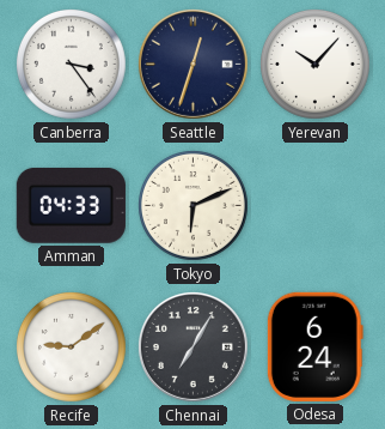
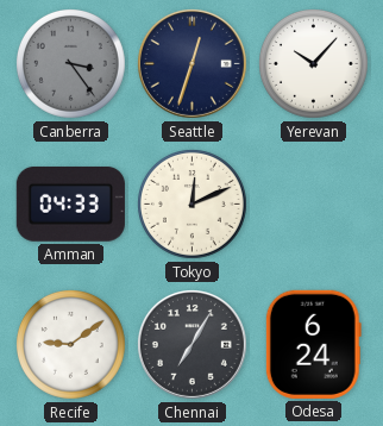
Canberra dial: white -> grey
Tokyo: 6:11 -> 12:11
